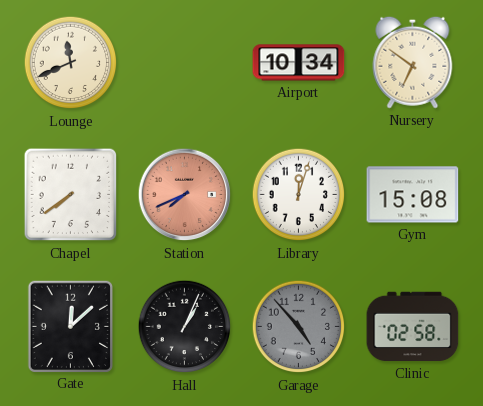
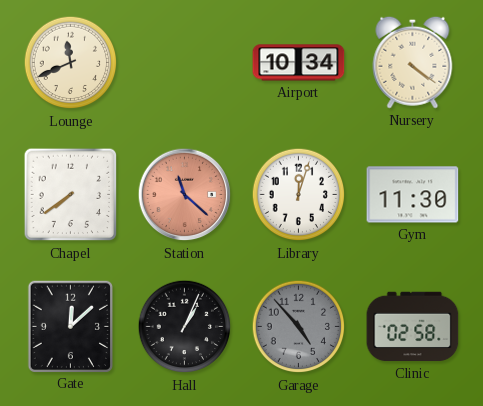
Nursery: 6:51 -> 4:21
Station: 7:41 -> 11:22
Gym: 15:08 -> 11:30
